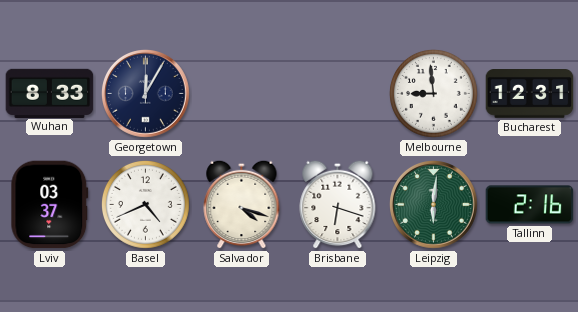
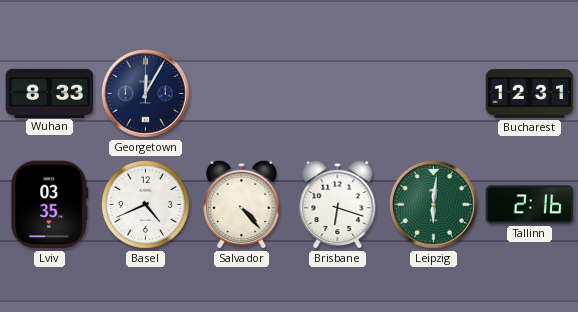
Melbourne: 8:59 -> none
Lviv: 03:37 -> 03:35
Salvador: 4:18 -> 4:23
